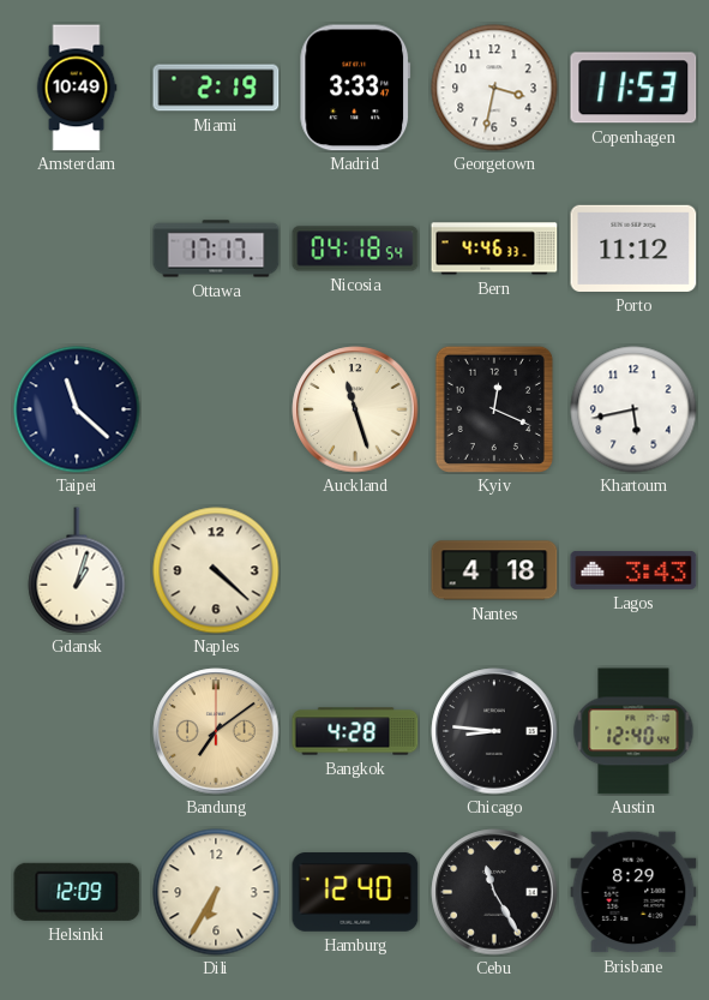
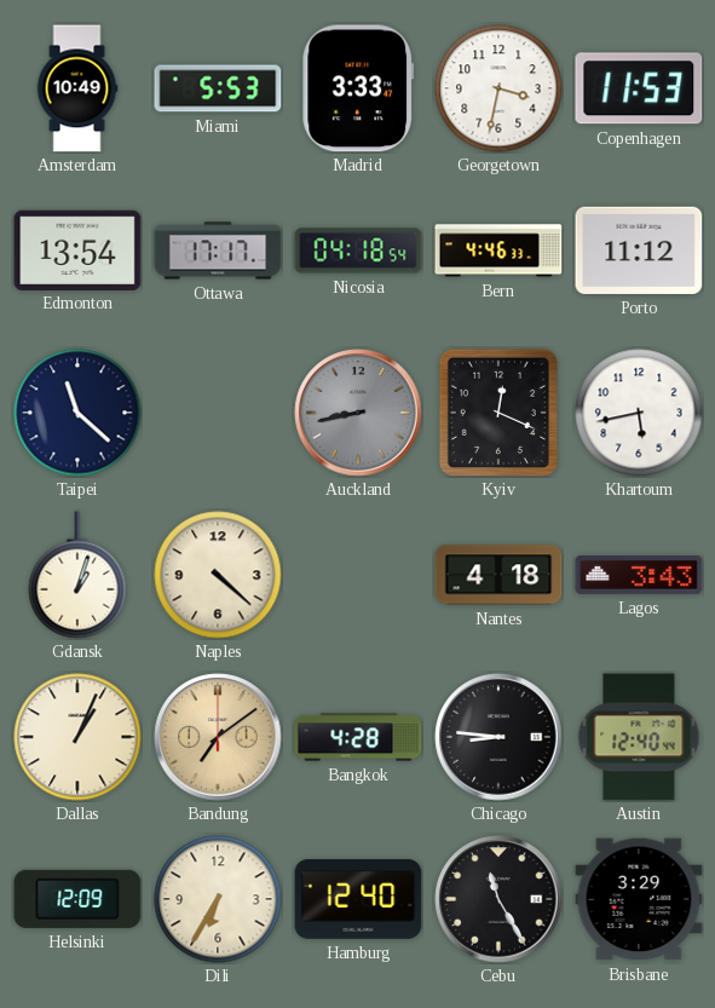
Miami: 2:19 -> 5:53
Edmonton: none -> 13:54
Auckland: 11:27 -> 8:43
Auckland dial: cream -> grey
Dallas: none -> 1:04
Brisbane: 8:29 -> 3:29
